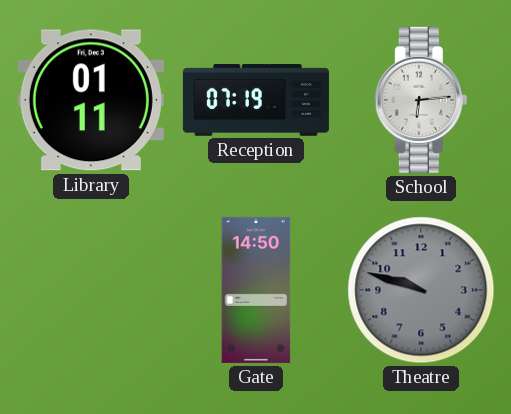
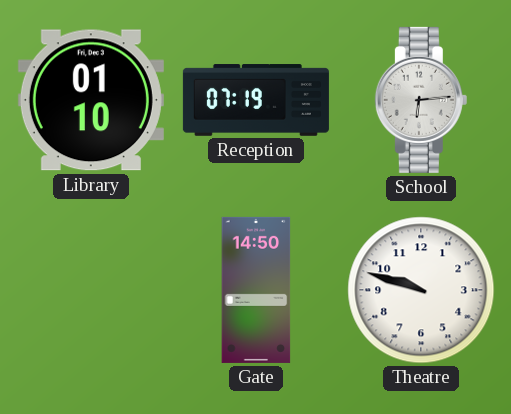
Library: 01:11 -> 01:10
Theatre dial: grey -> white
